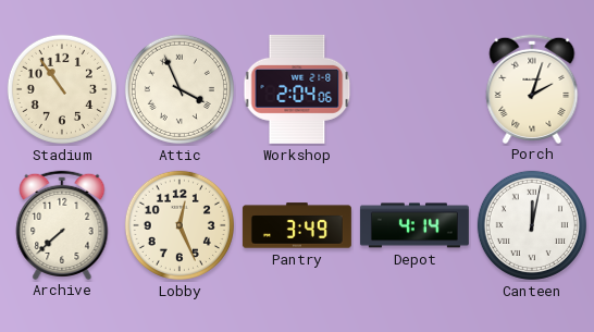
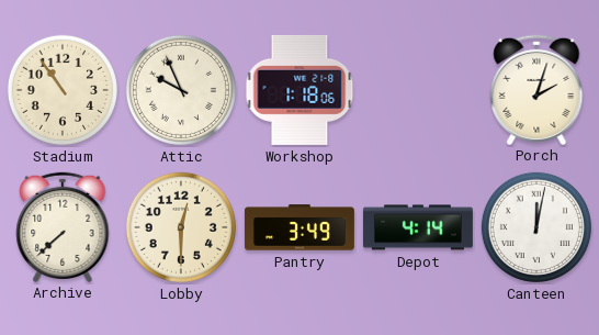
Attic: 3:56 -> 9:56
Workshop: 2:04 -> 1:18
Lobby: 12:26 -> 12:30
